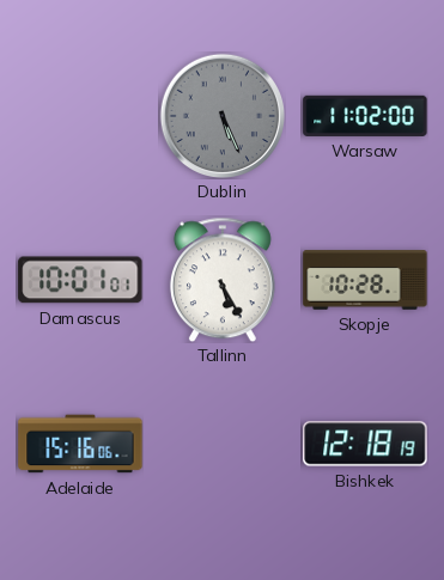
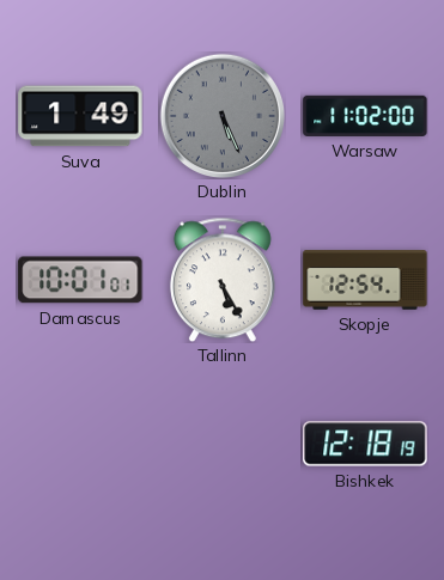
Suva: none -> 1:49
Skopje: 10:28 -> 12:54
Adelaide: 15:16 -> none
